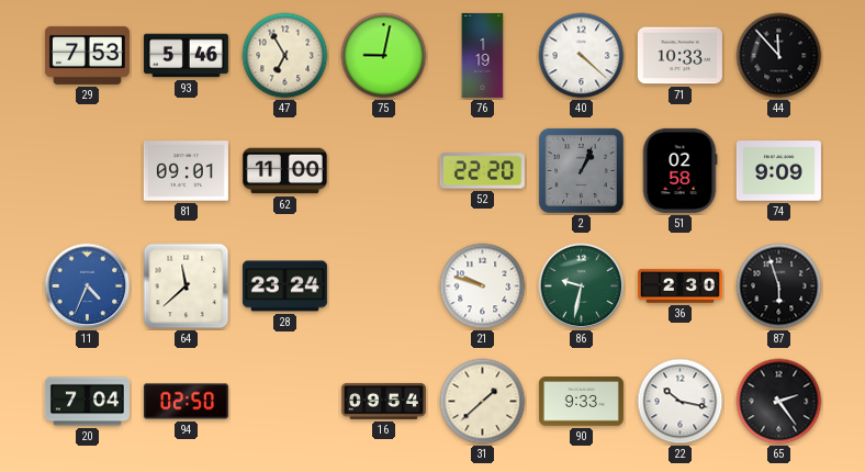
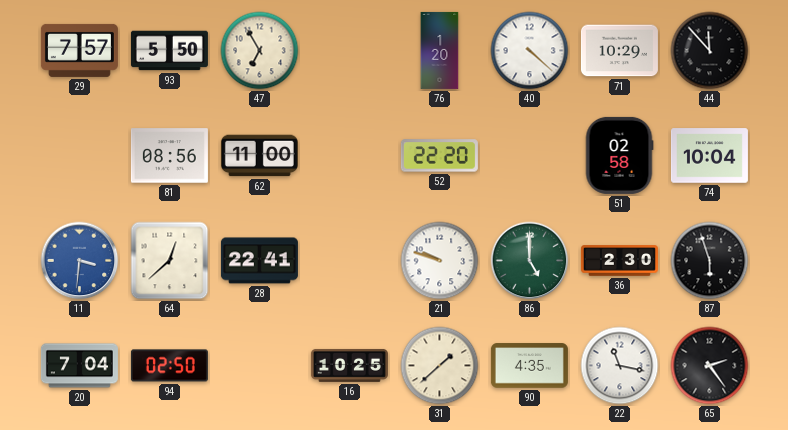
29: 7:53 -> 7:57
93: 5:46 -> 5:50
75: 9:02 -> none
76: 1:19 -> 1:20
71: 10:33 -> 10:29
81: 09:01 -> 08:56
2: 1:04 -> none
74: 9:09 -> 10:04
11: 4:34 -> 3:31
64: 11:38 -> 12:38
28: 23:24 -> 22:41
86: 9:32 -> 5:00
16: 09:54 -> 10:25
90: 9:33 -> 4:35
22: 10:17 -> 11:17
